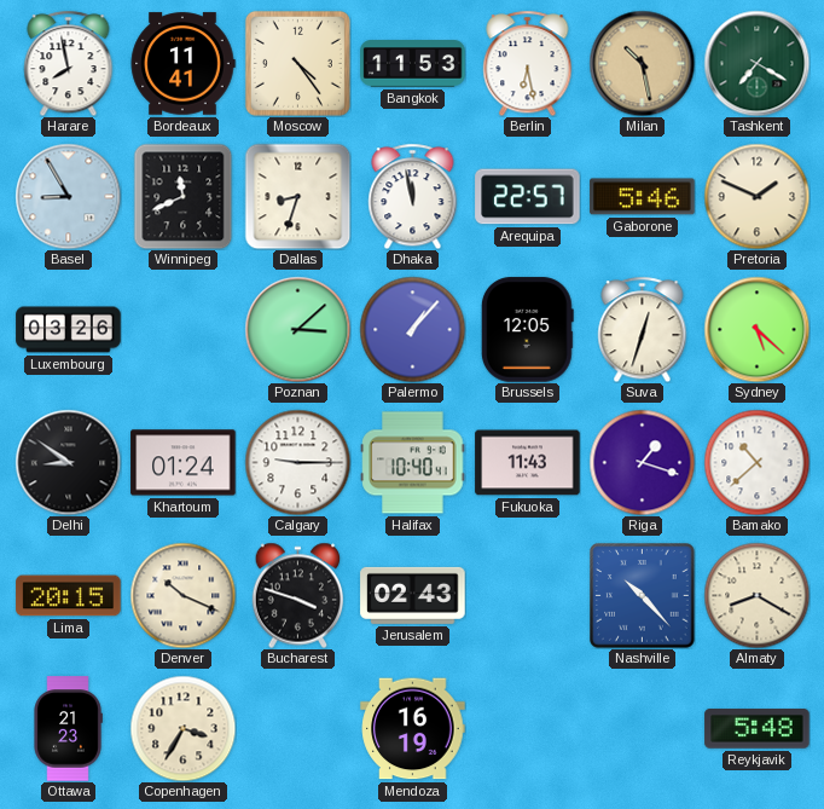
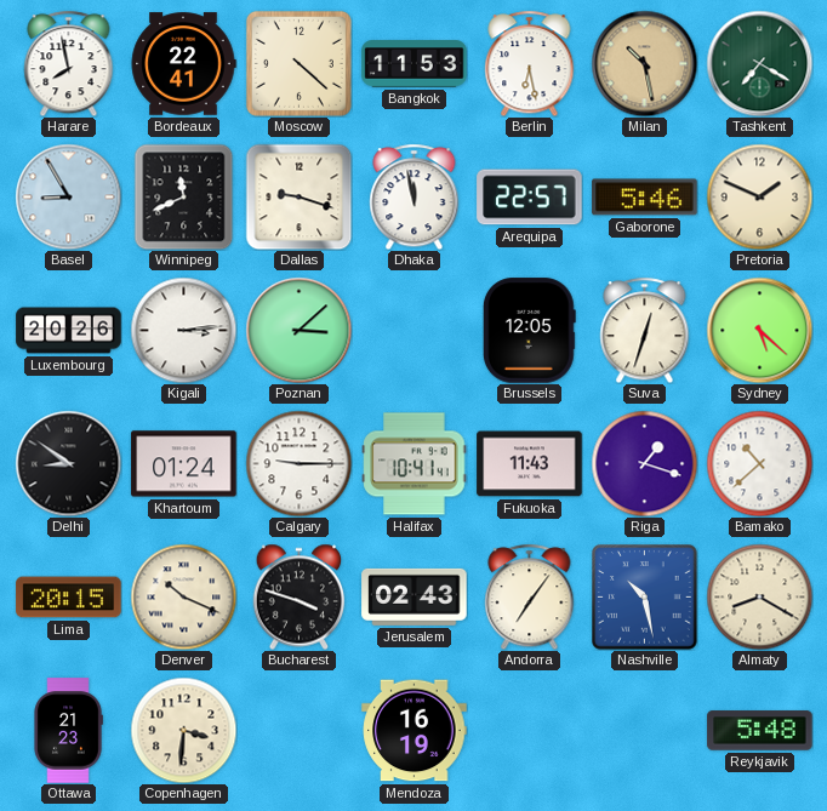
Bordeaux: 11:41 -> 22:41
Moscow: 4:24 -> 4:22
Dallas: 8:33 -> 9:18
Luxembourg: 03:26 -> 20:26
Kigali: none -> 3:14
Palermo: 1:07 -> none
Halifax: 10:40 -> 10:41
Andorra: none -> 7:06
Nashville: 10:23 -> 10:28
Copenhagen: 3:35 -> 3:31
